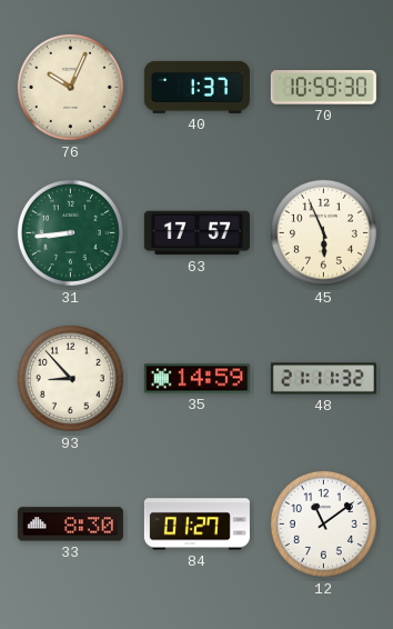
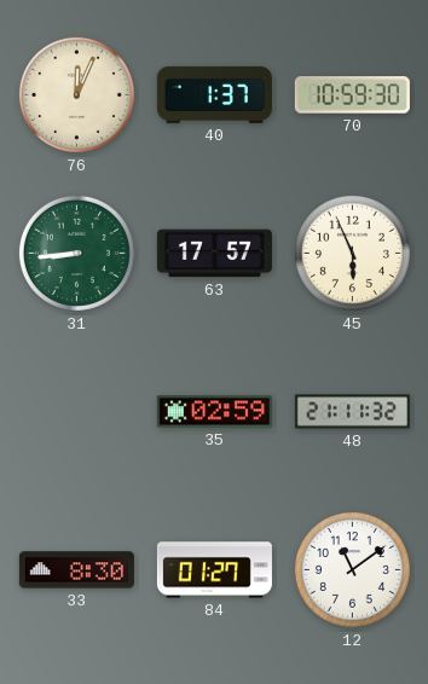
76: 10:04 -> 12:04
93: 8:53 -> none
35: 14:59 -> 02:59
